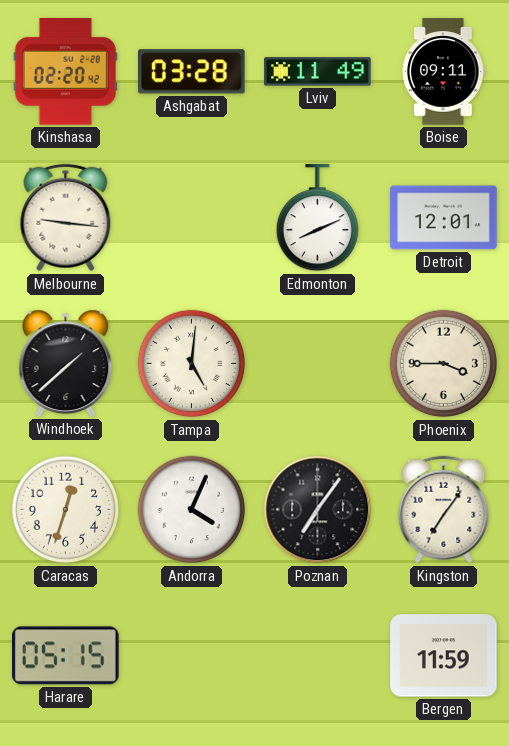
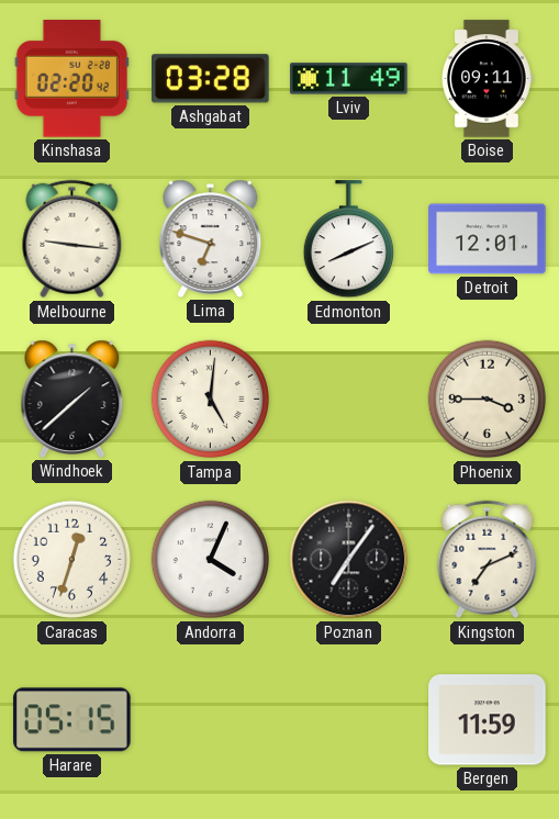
Lima: none -> 6:48
Kingston: 7:06 -> 7:11
